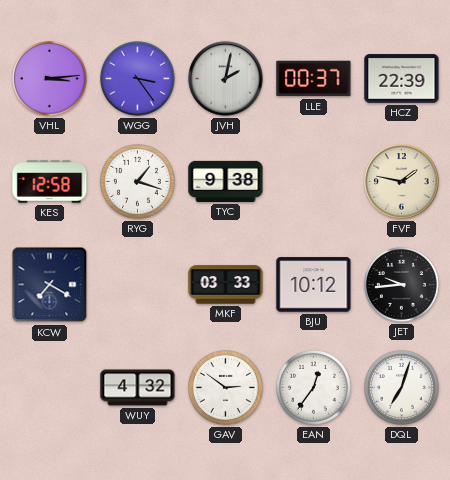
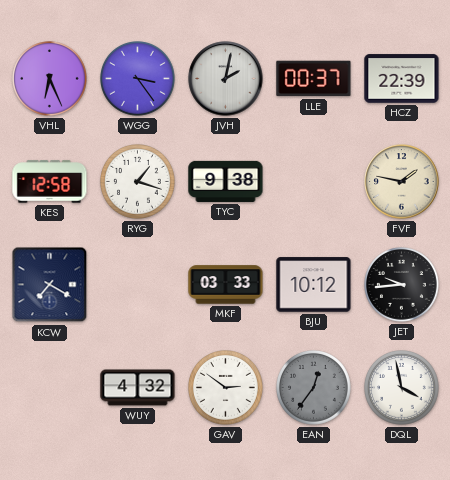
VHL: 3:14 -> 6:26
EAN dial: white -> grey
DQL: 7:03 -> 3:58
